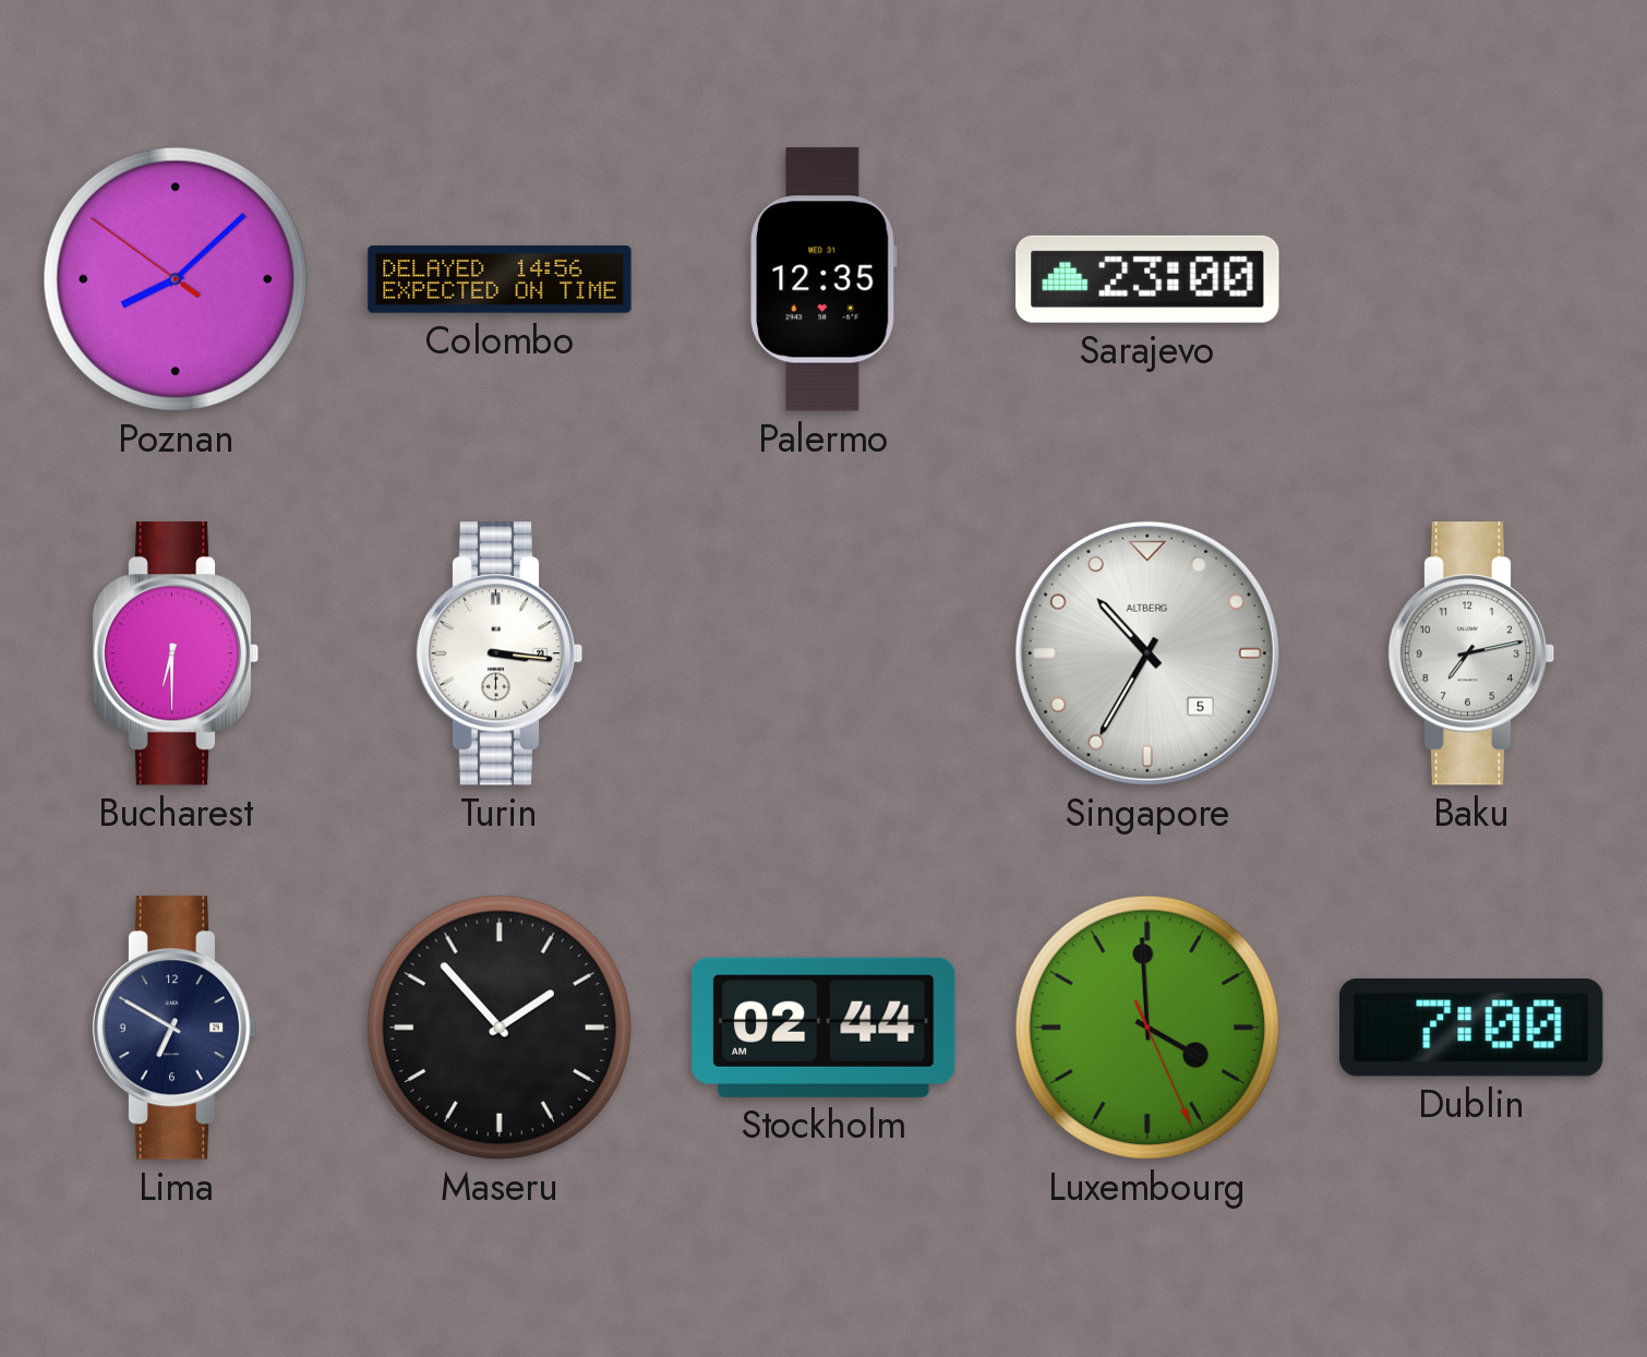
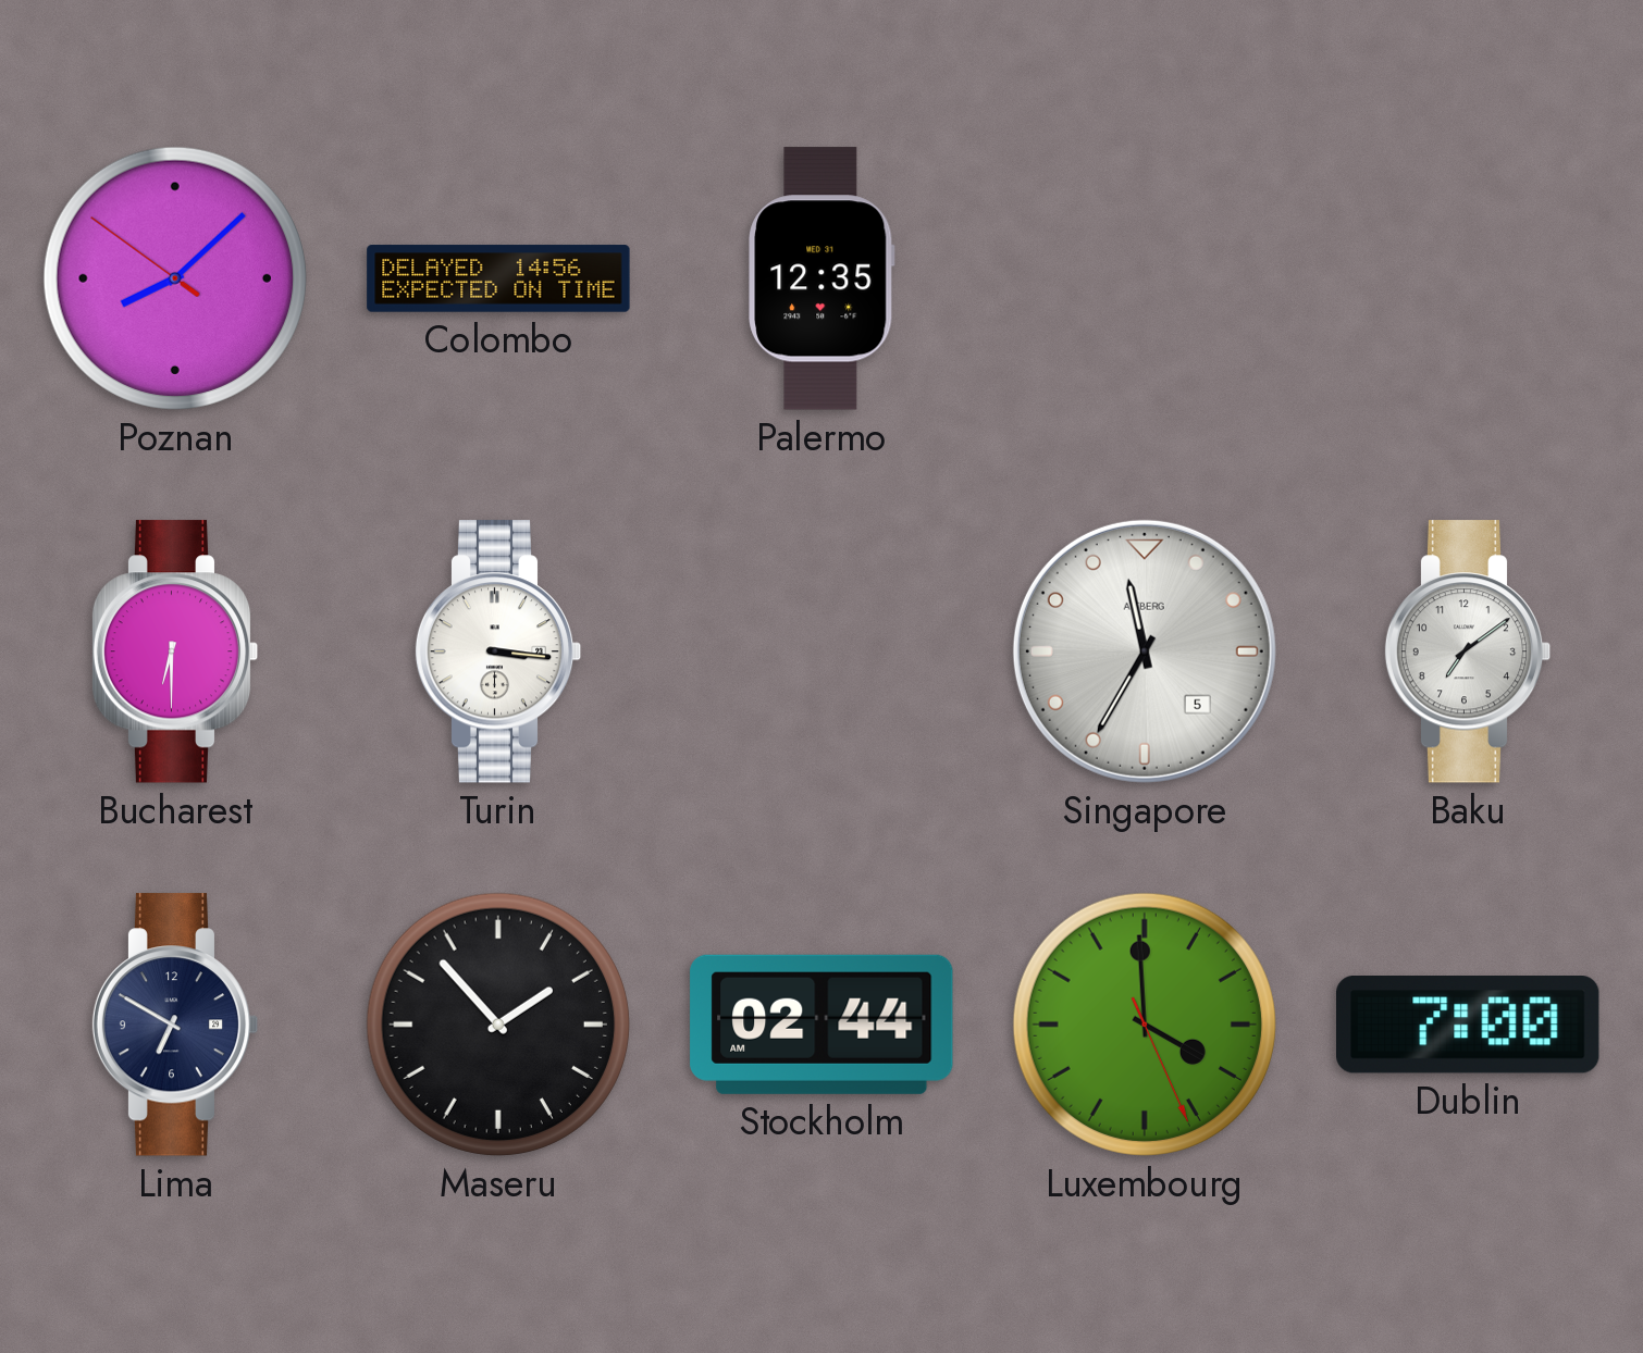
Sarajevo: 23:00 -> none
Singapore: 10:35 -> 11:35
Baku: 7:13 -> 7:09
